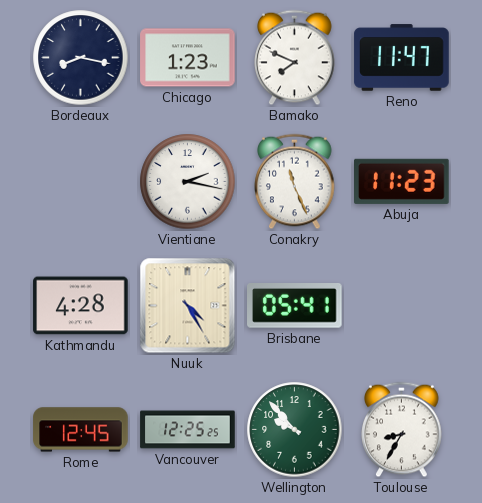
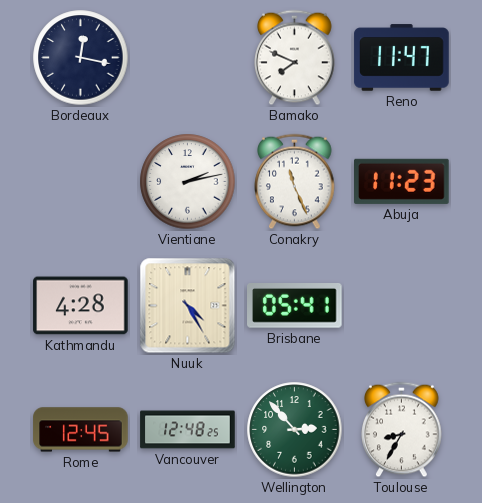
Bordeaux: 8:17 -> 12:17
Chicago: 1:23 -> none
Vientiane: 2:17 -> 2:13
Vancouver: 12:25 -> 12:48
Wellington: 9:53 -> 2:53
